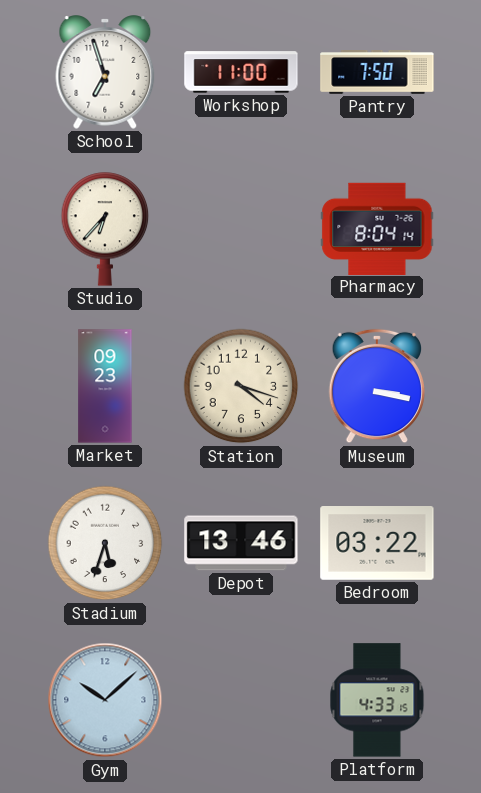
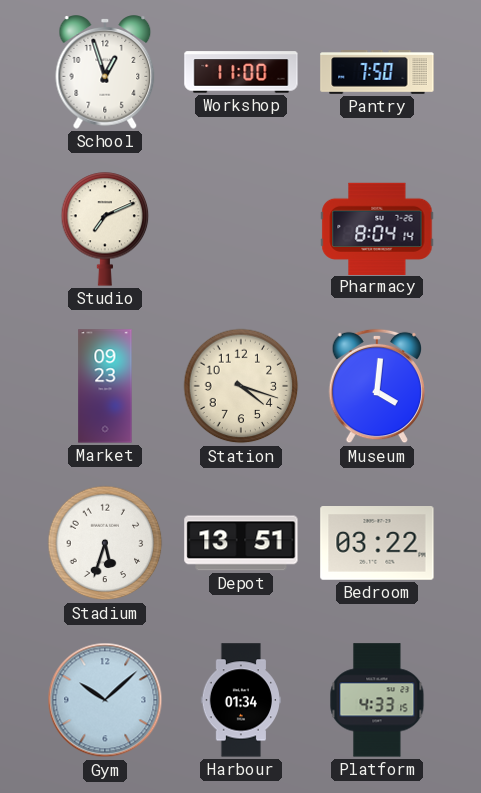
School: 6:57 -> 12:57
Studio: 6:37 -> 7:11
Museum: 3:17 -> 4:01
Depot: 13:46 -> 13:51
Harbour: none -> 01:34
